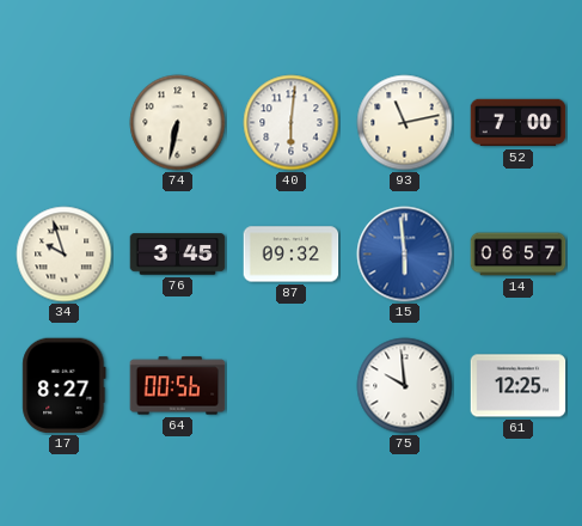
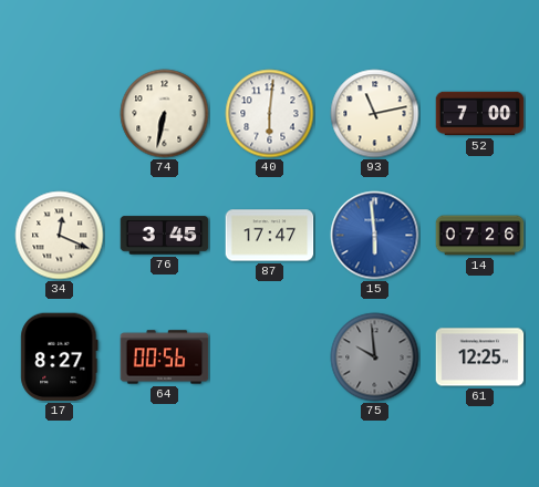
34: 9:57 -> 12:19
87: 09:32 -> 17:47
14: 06:57 -> 07:26
75 dial: white -> grey
